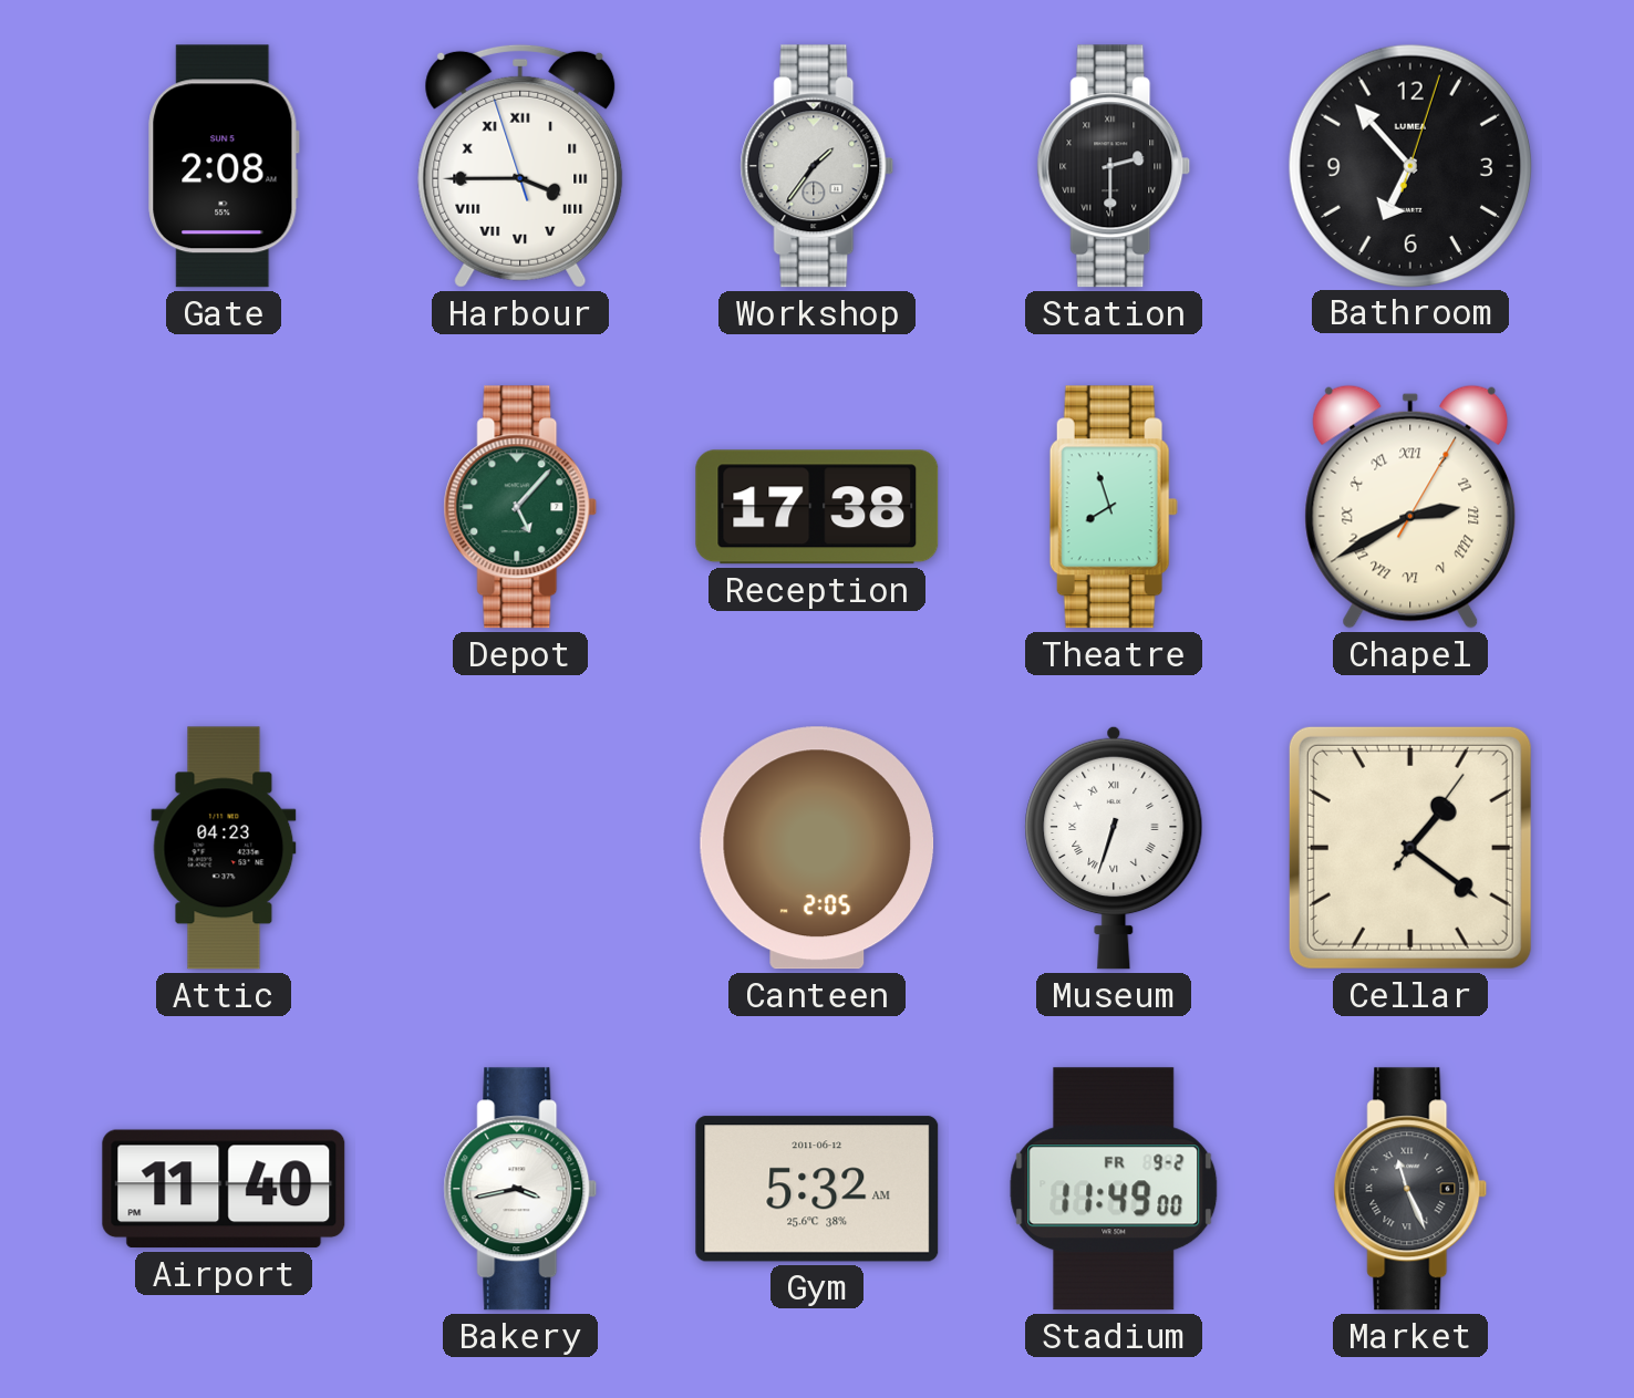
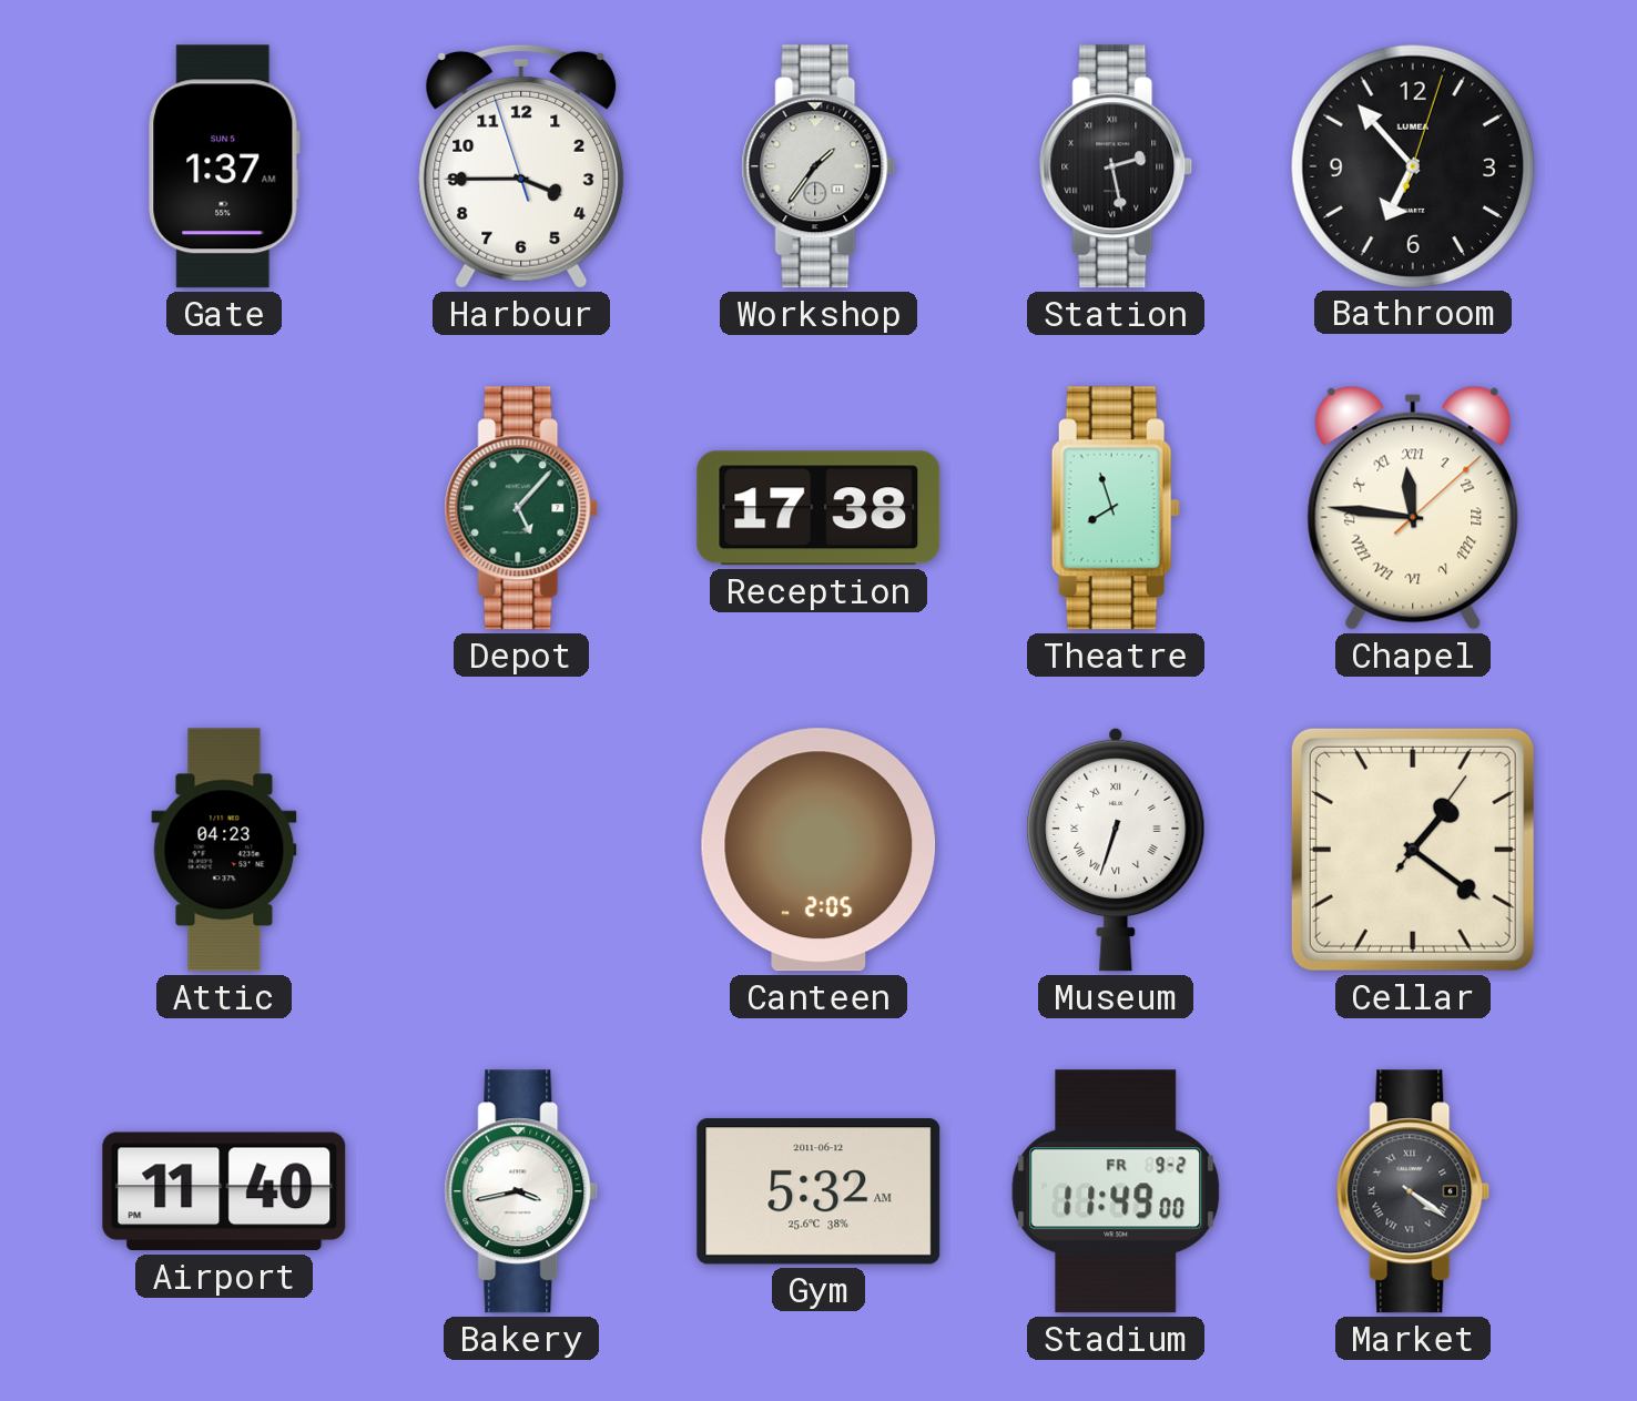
Gate: 2:08 -> 1:37
Harbour numerals: Roman -> Arabic
Station: 2:30 -> 2:28
Chapel: 2:40 -> 11:46
Market: 11:26 -> 4:21
